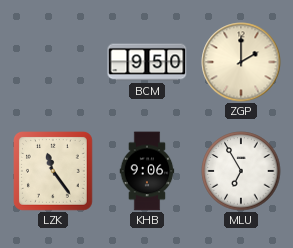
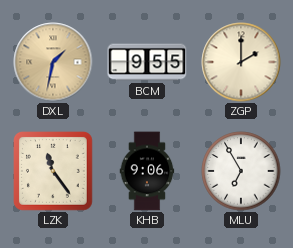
DXL: none -> 1:32
BCM: 9:50 -> 9:55
